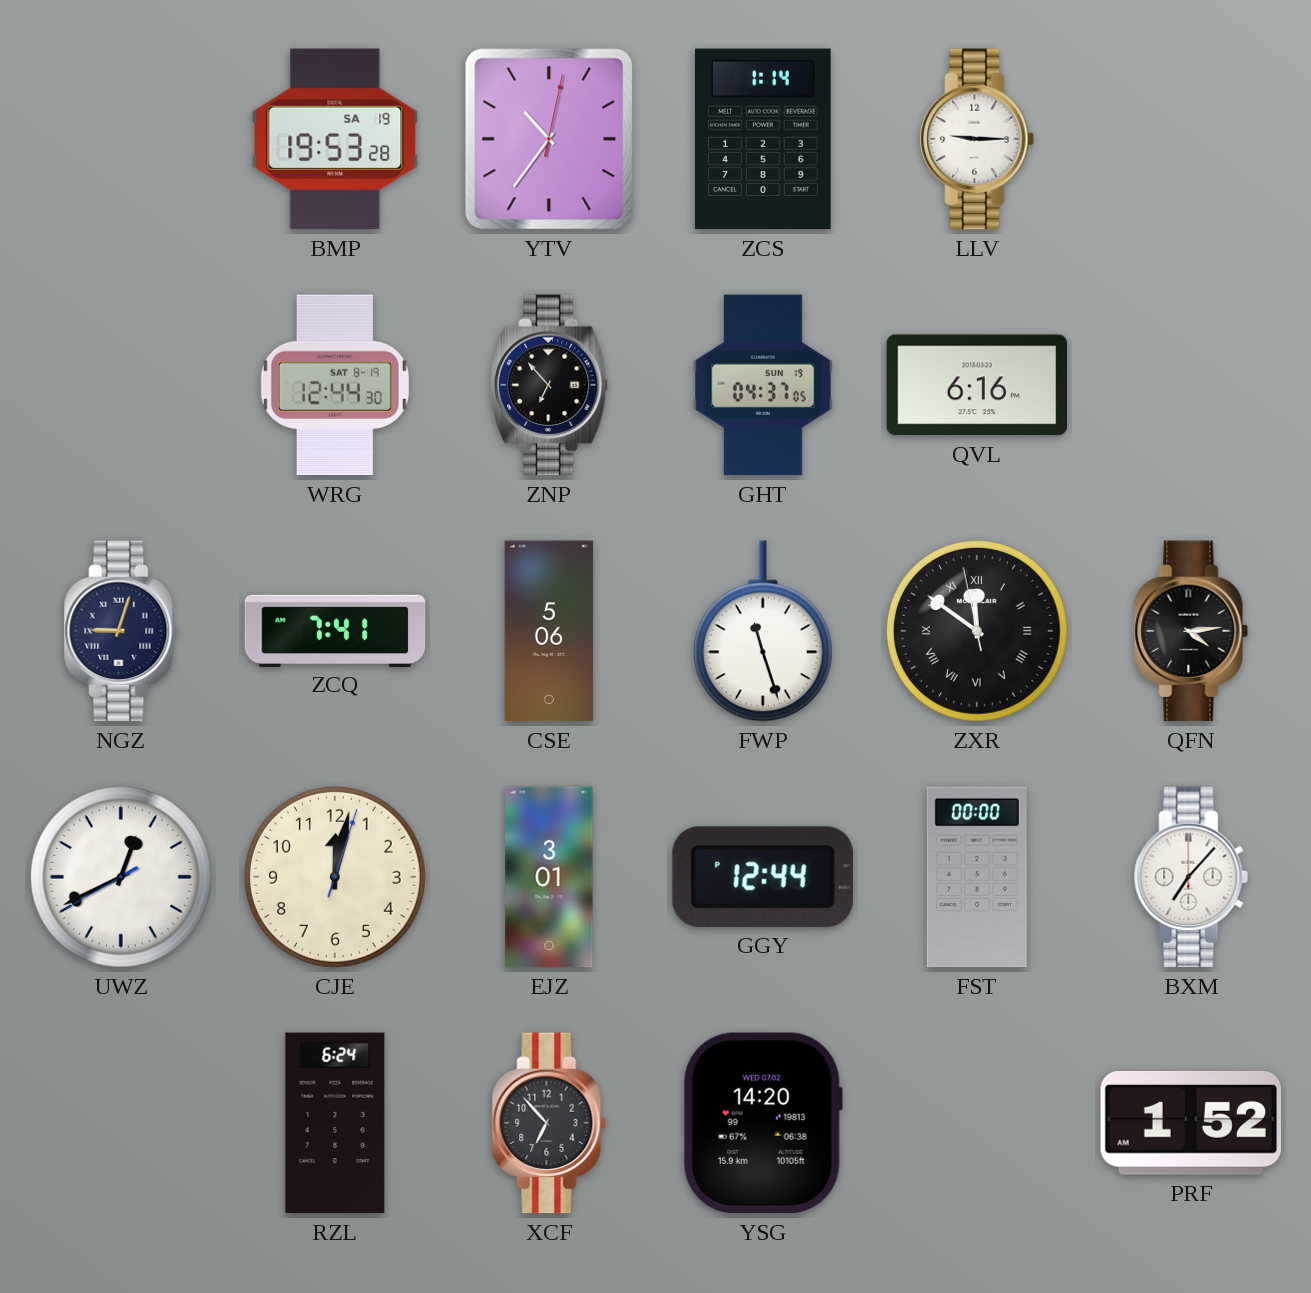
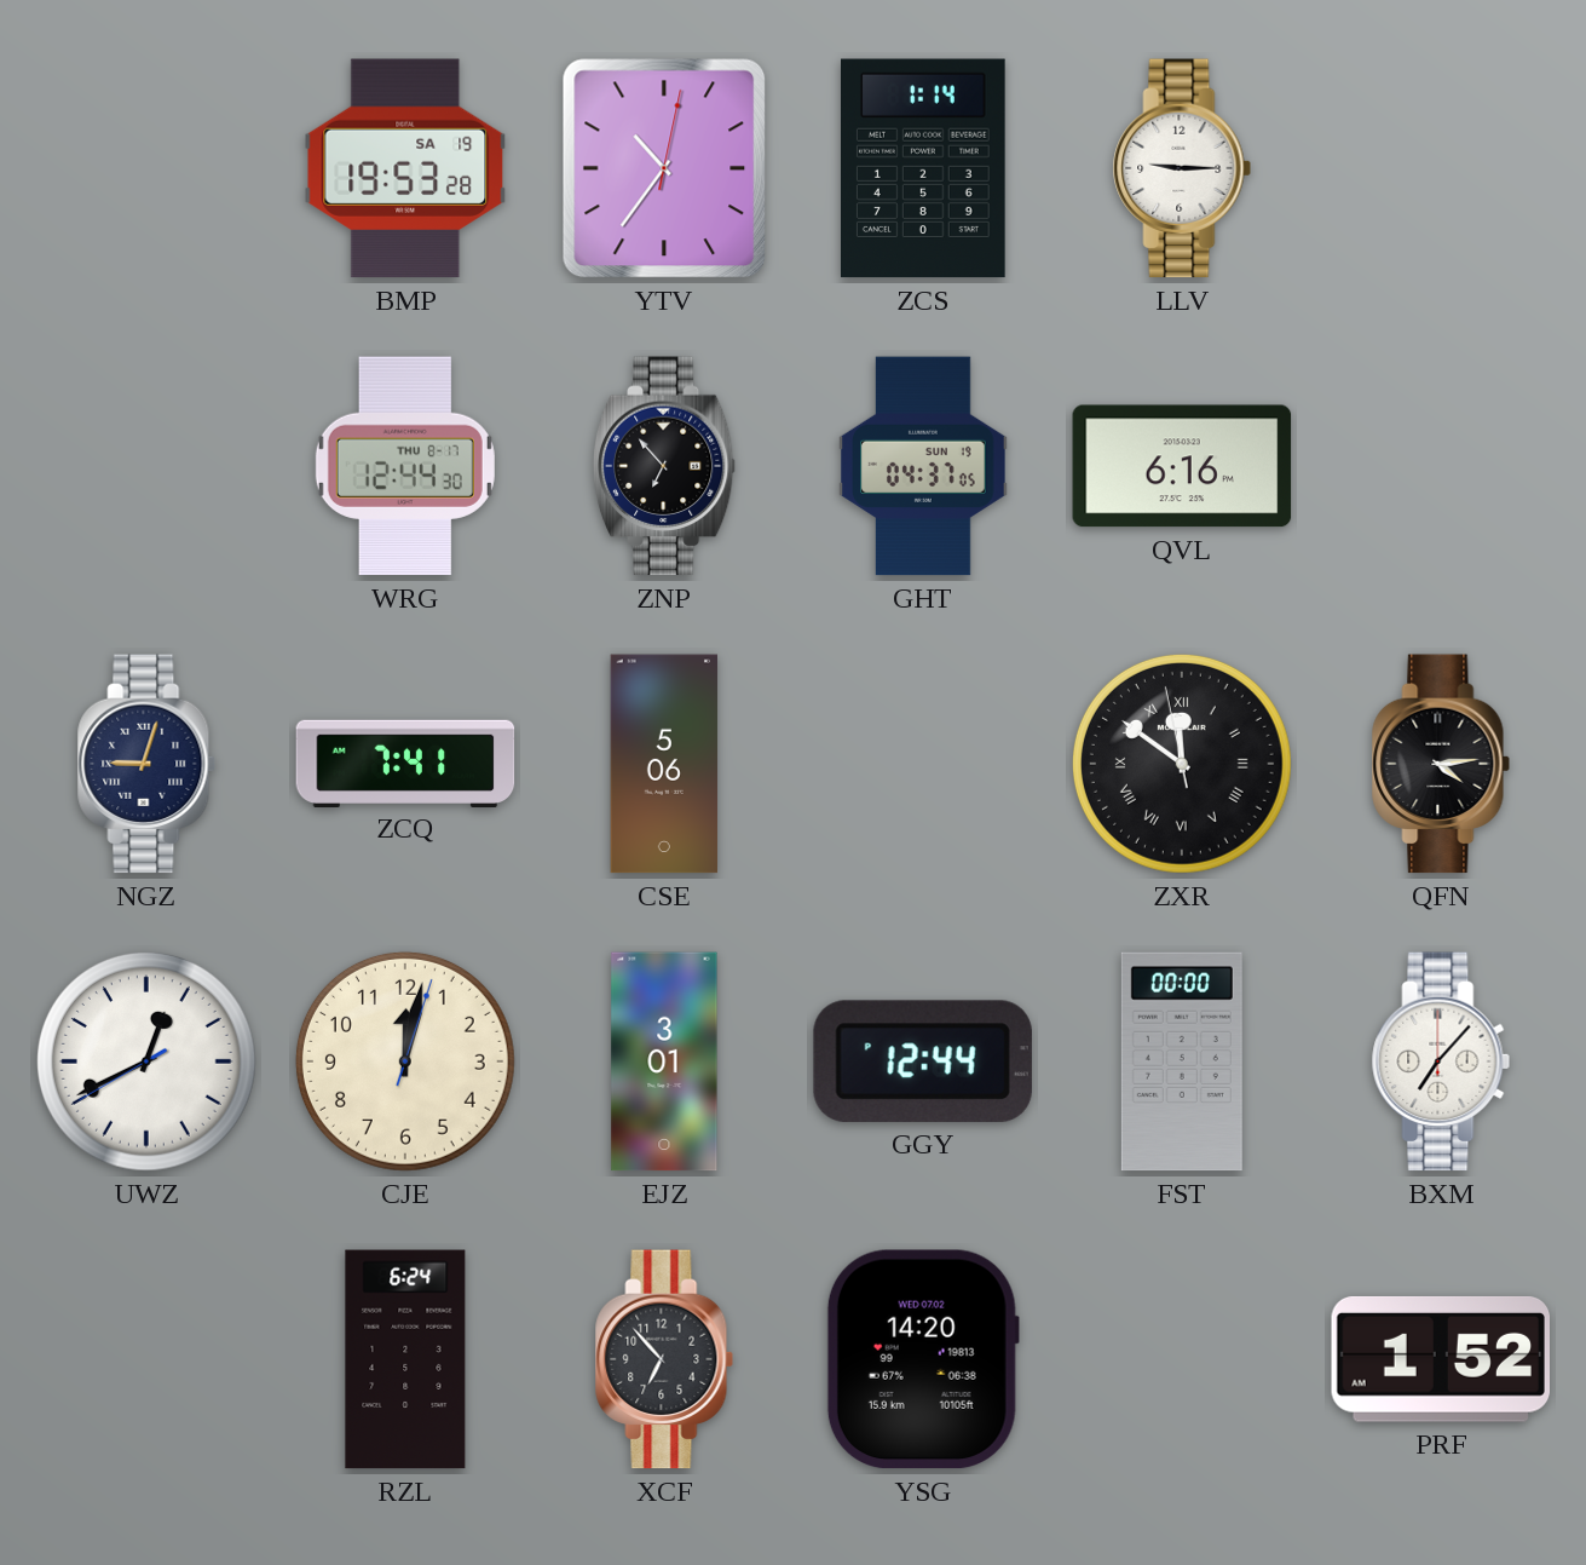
WRG date: SAT 8-19 -> THU 8-17
FWP: 11:27 -> none
